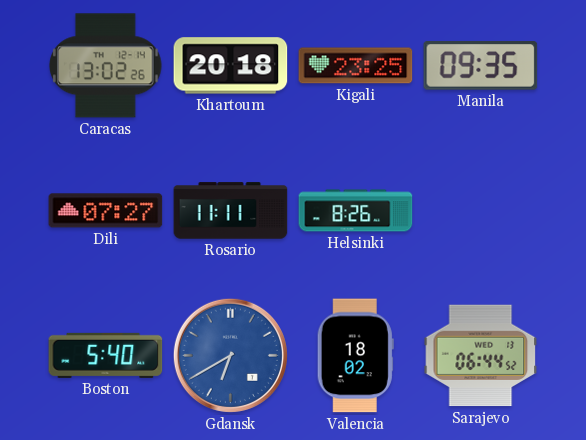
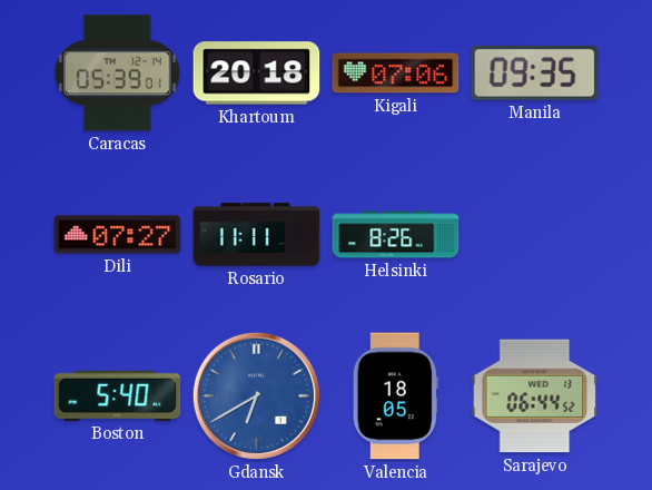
Caracas: 13:02 -> 05:39
Kigali: 23:25 -> 07:06
Valencia: 18:02 -> 18:05
